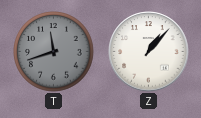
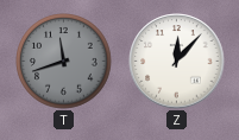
Z: 1:07 -> 12:07
